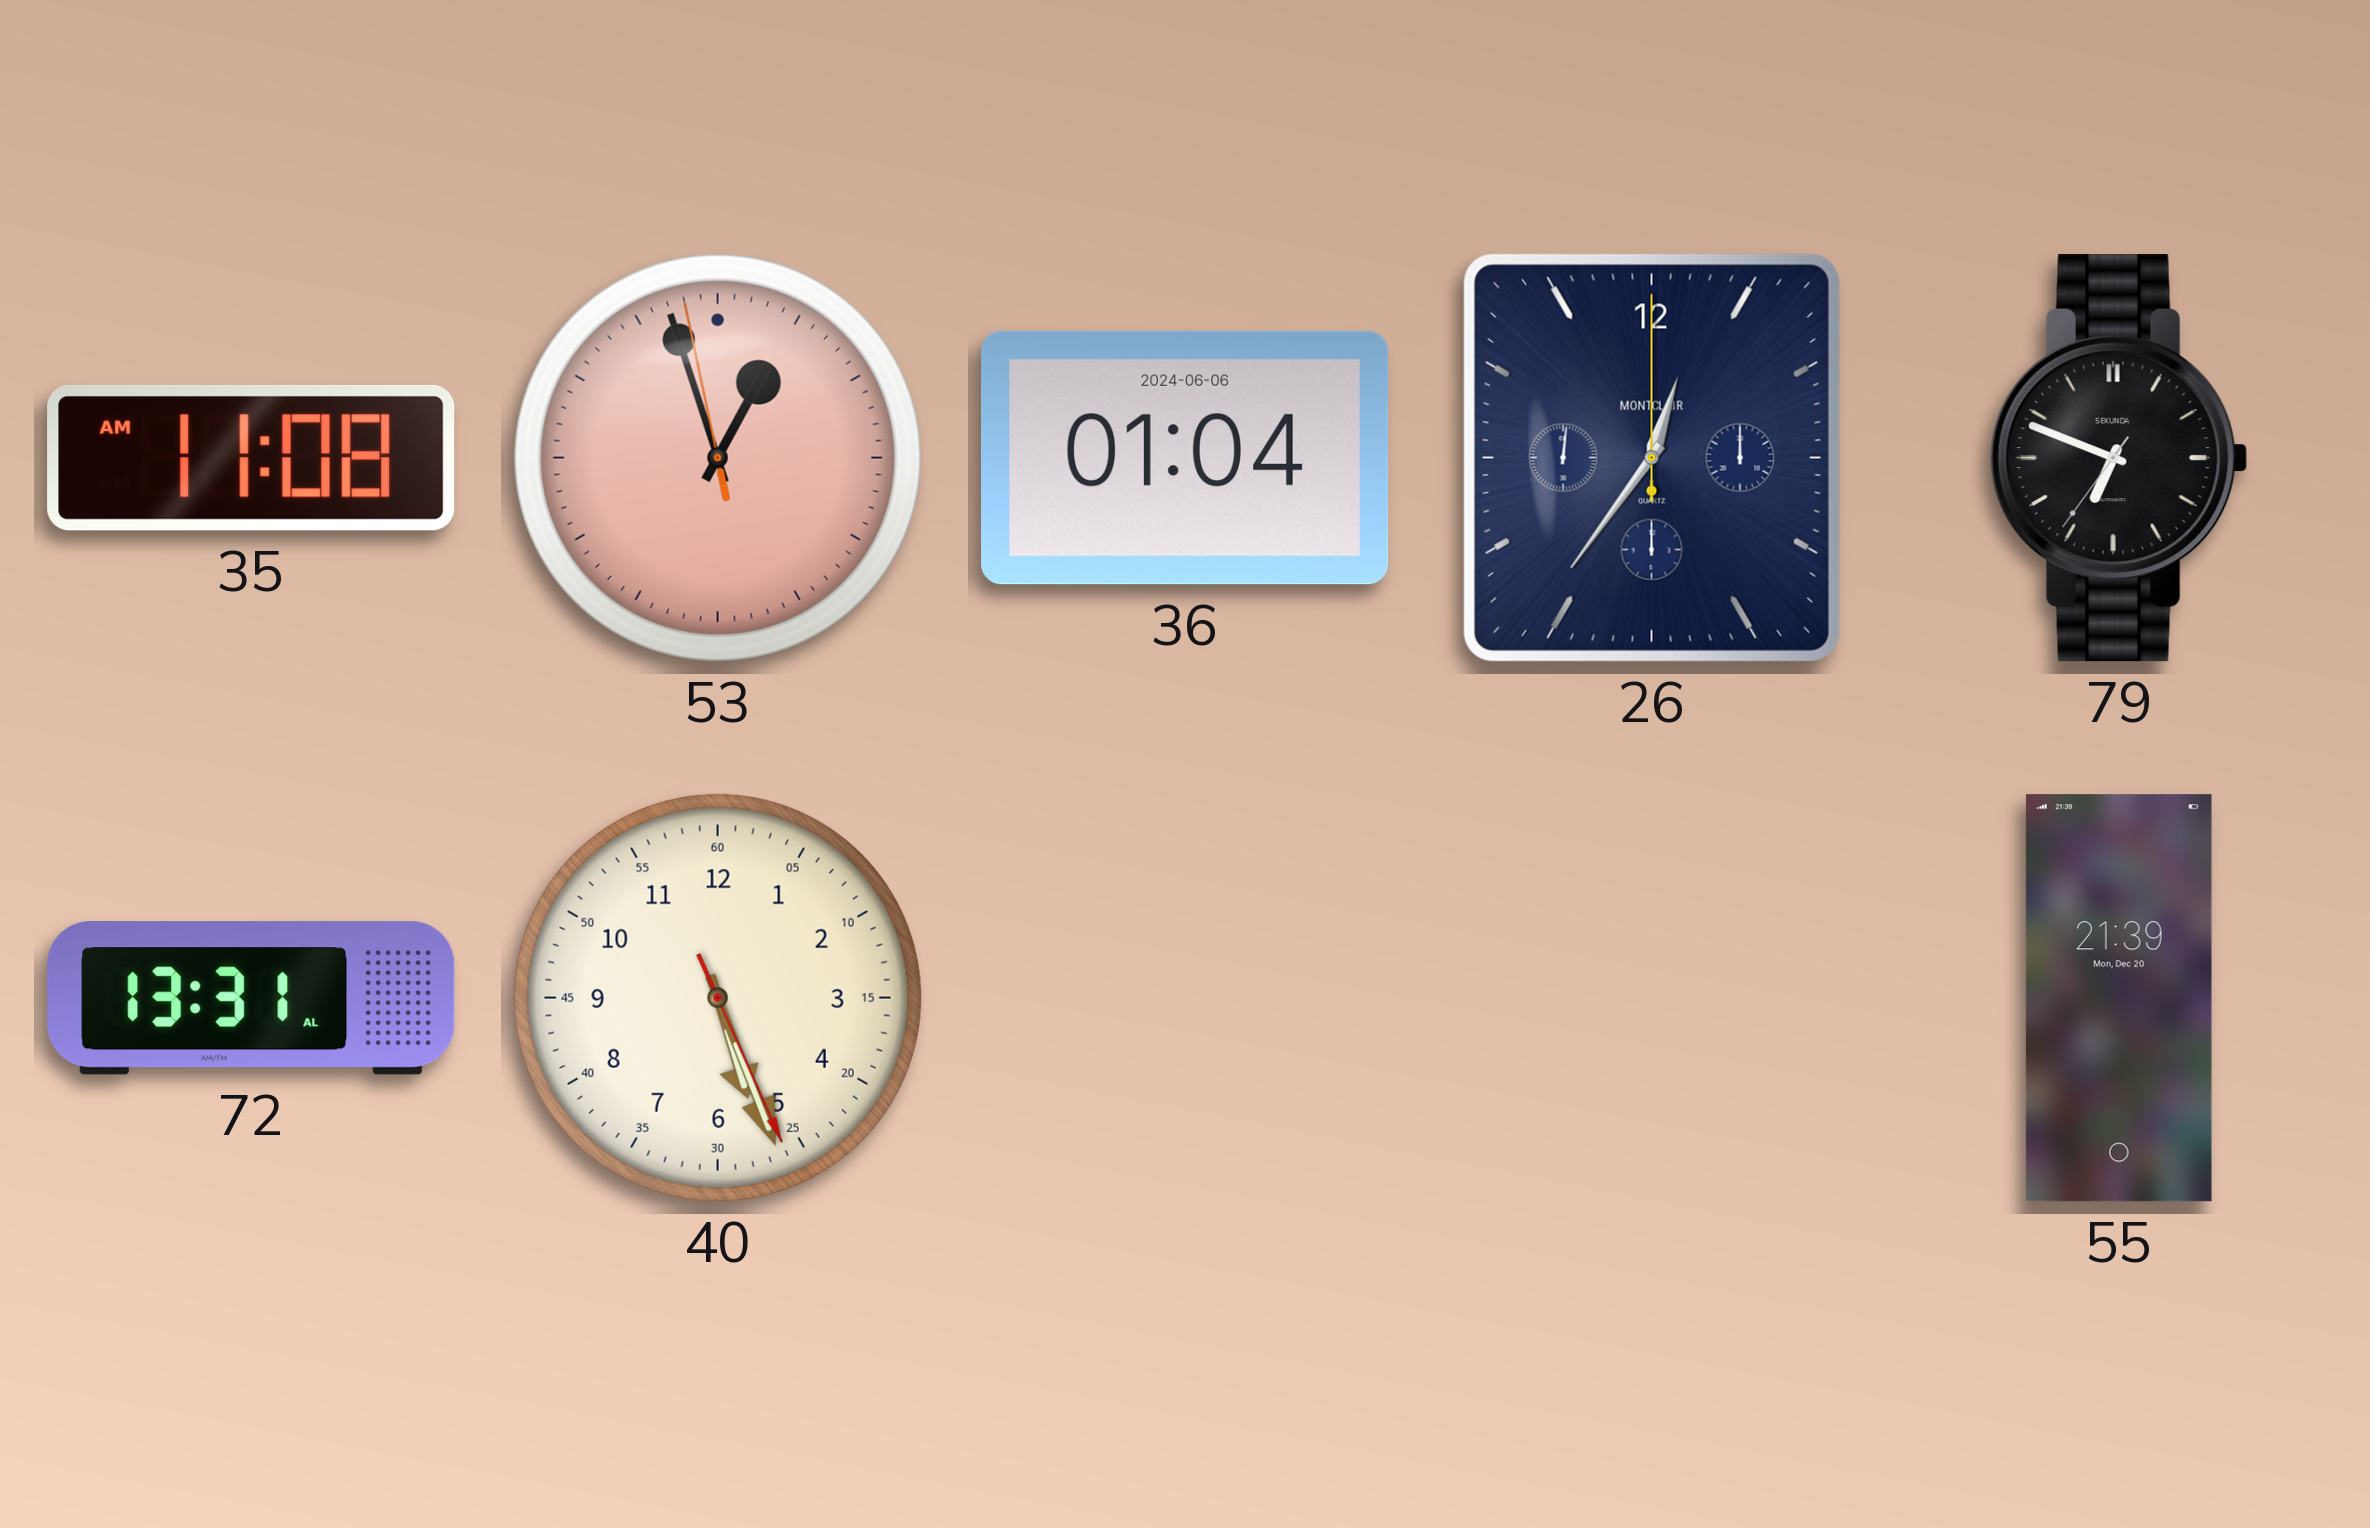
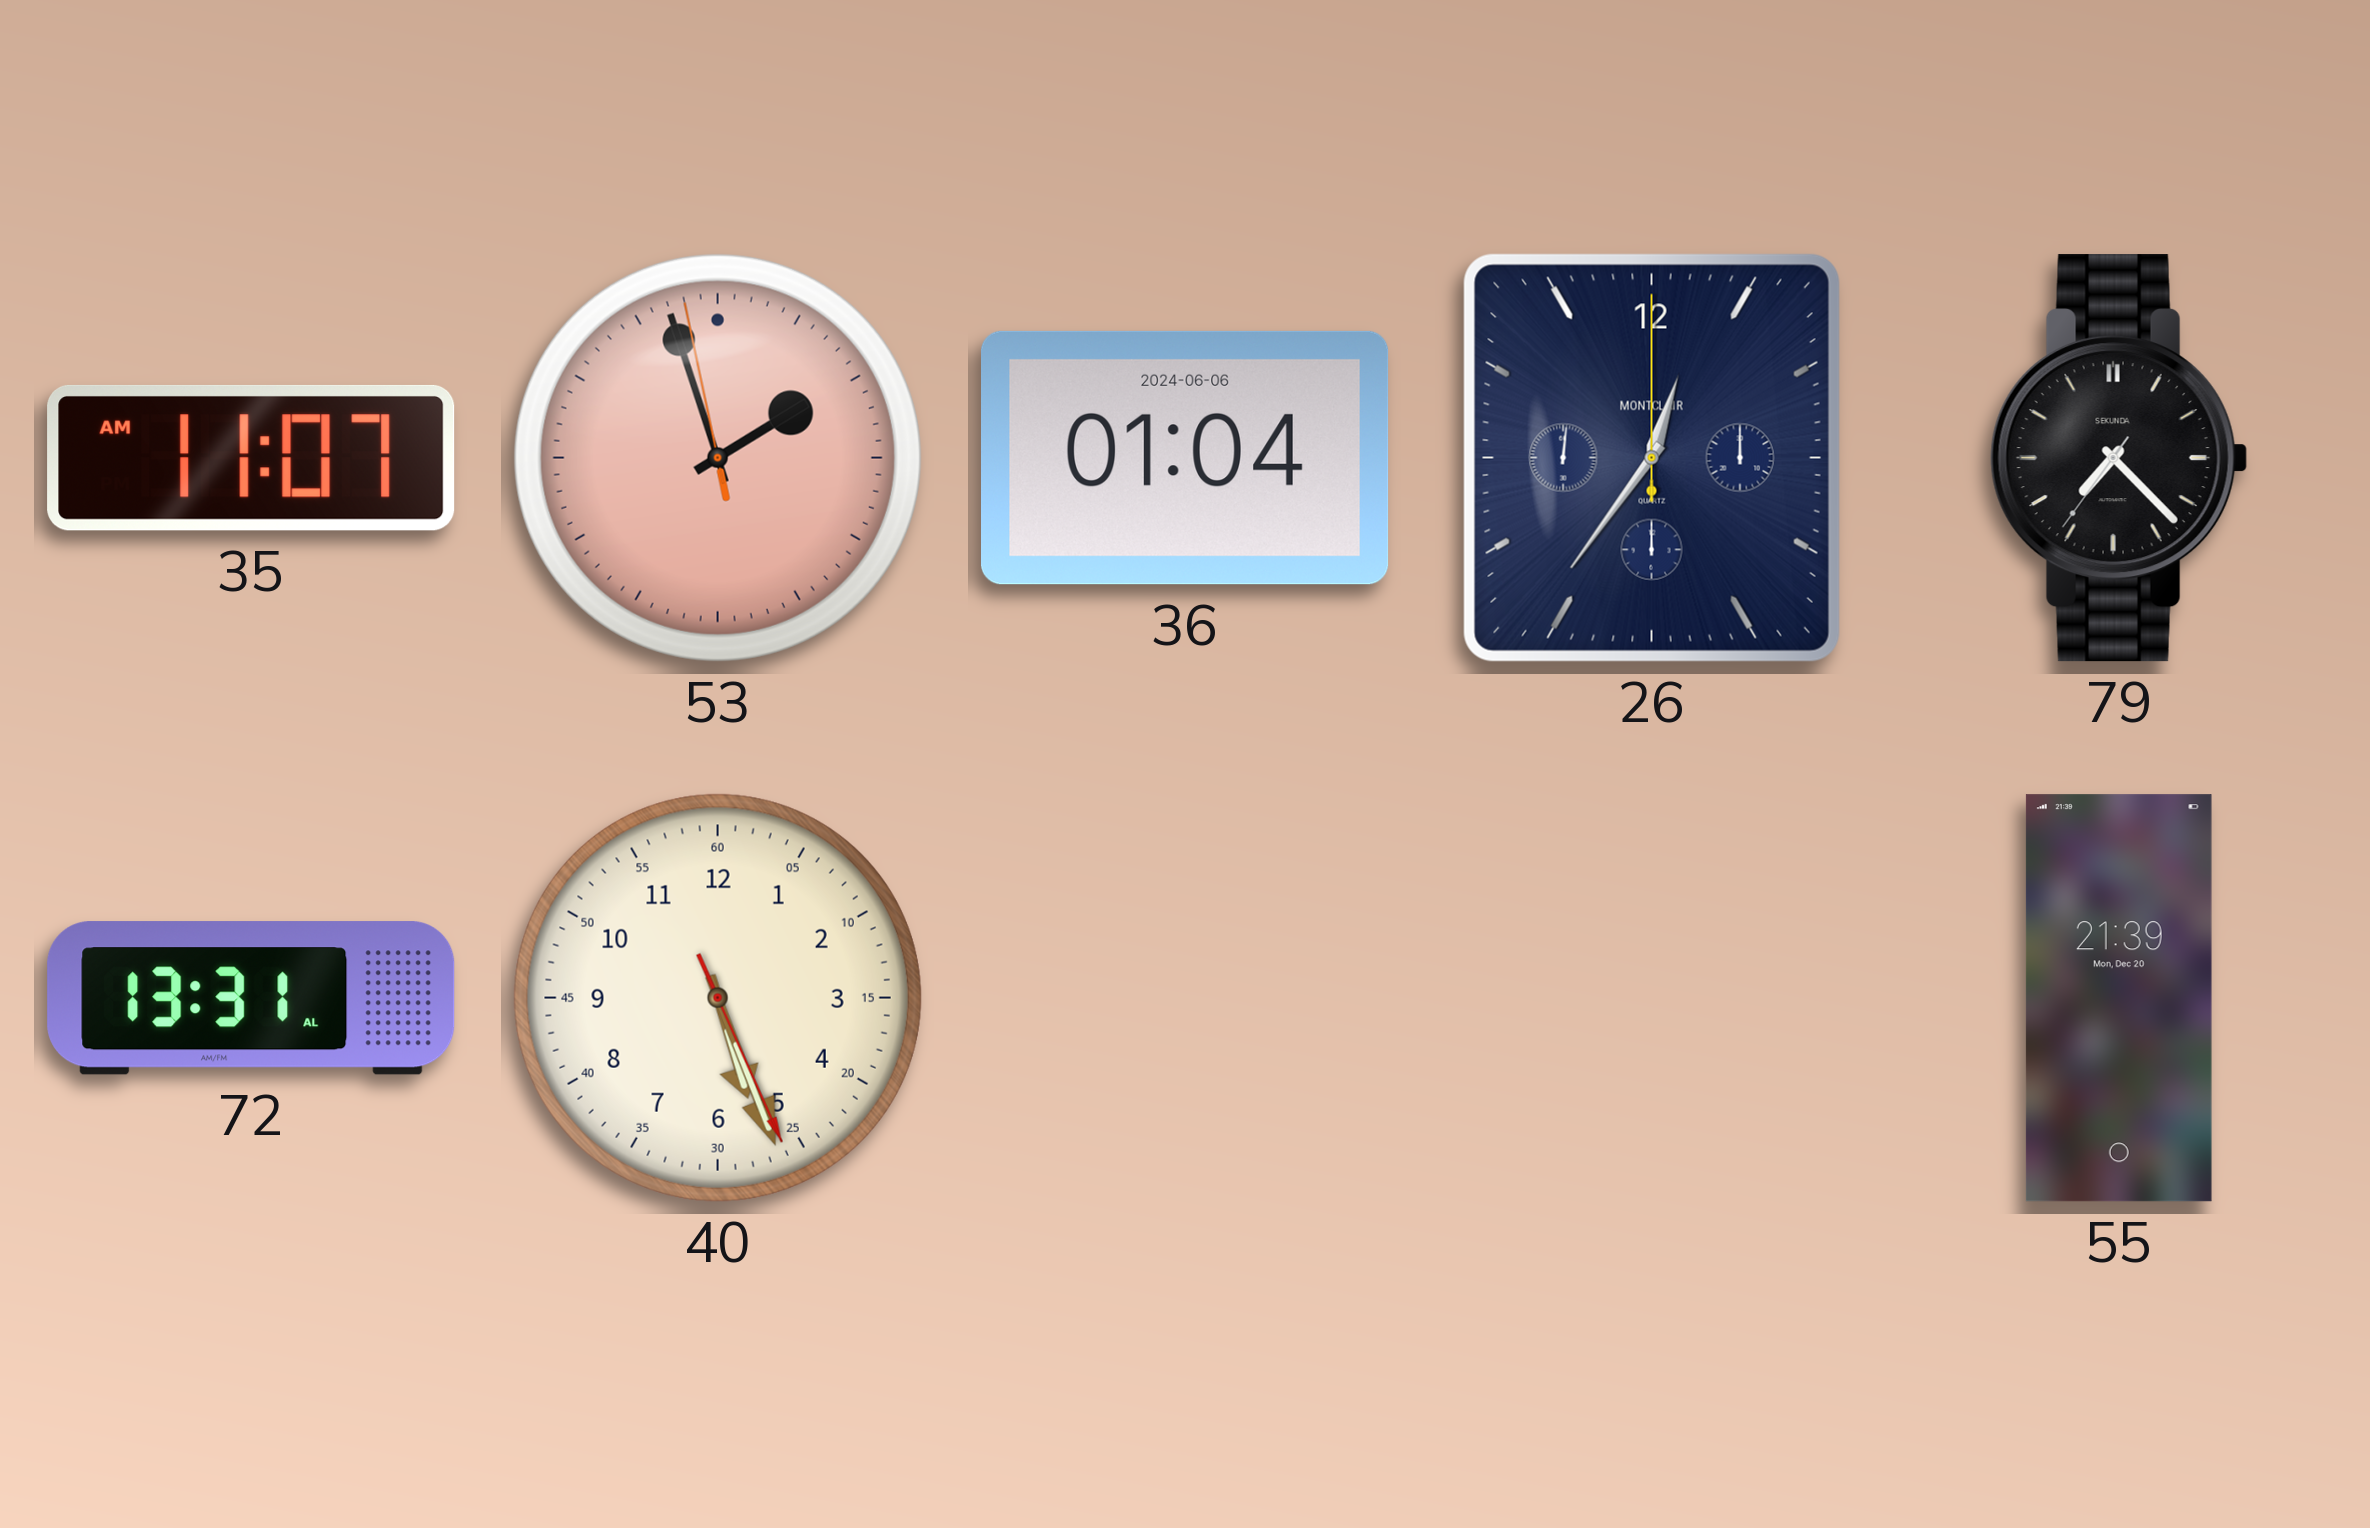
35: 11:08 -> 11:07
53: 12:56 -> 1:56
79: 6:48 -> 7:22
